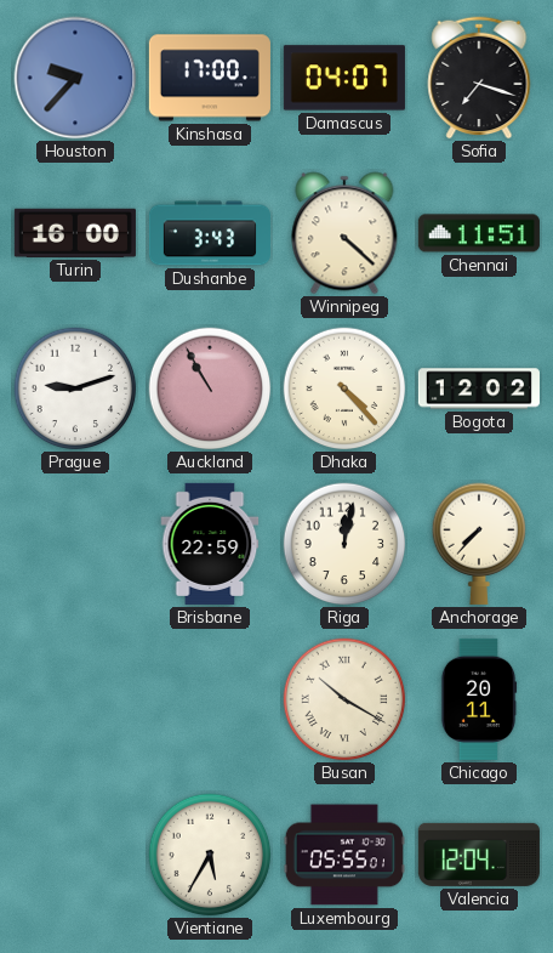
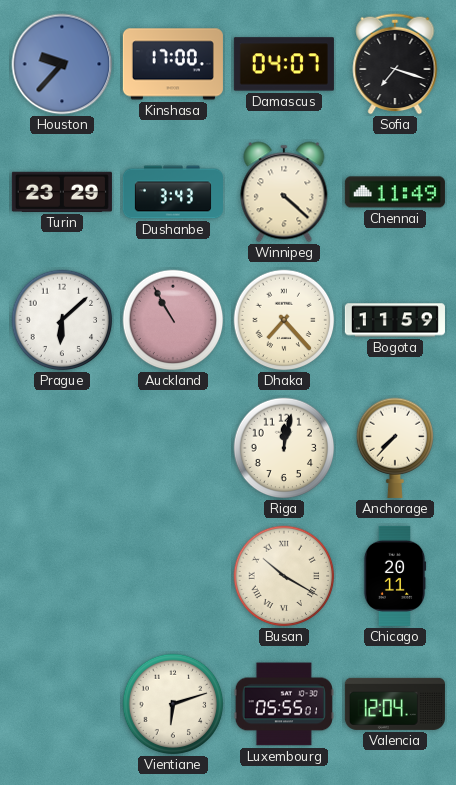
Turin: 16:00 -> 23:29
Chennai: 11:51 -> 11:49
Prague: 9:12 -> 6:08
Dhaka: 4:23 -> 7:23
Bogota: 12:02 -> 11:59
Brisbane: 22:59 -> none
Vientiane: 5:35 -> 6:12
